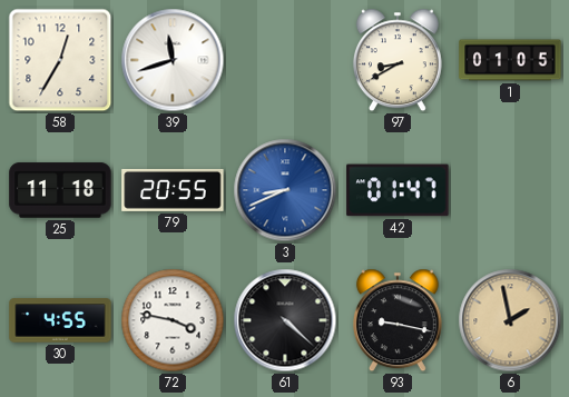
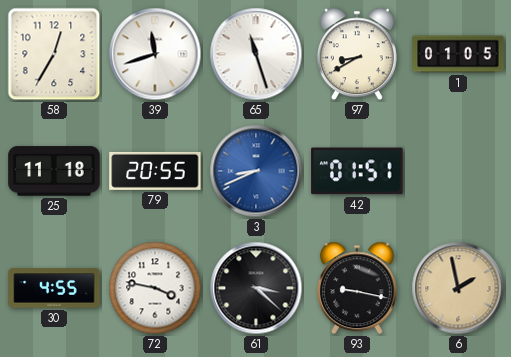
65: none -> 11:27
42: 01:47 -> 01:51
61: 4:22 -> 3:22
